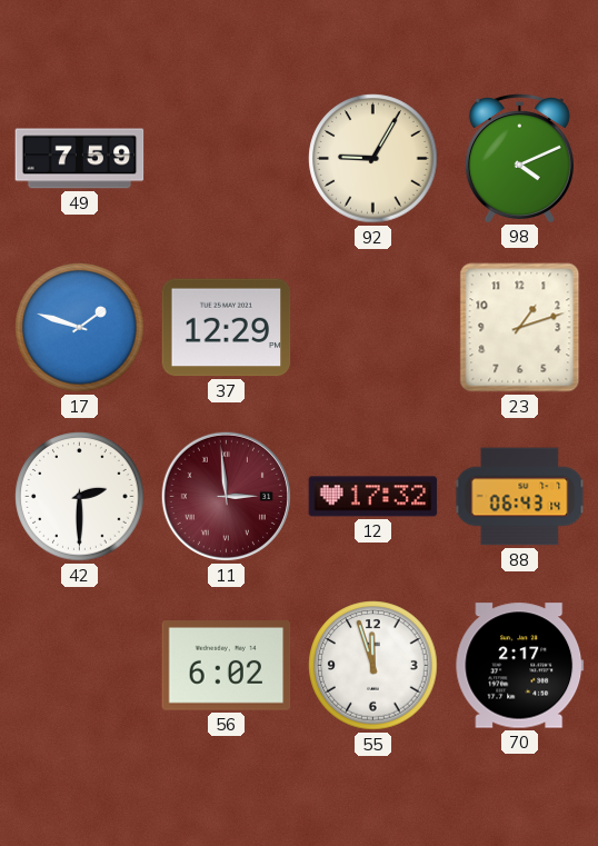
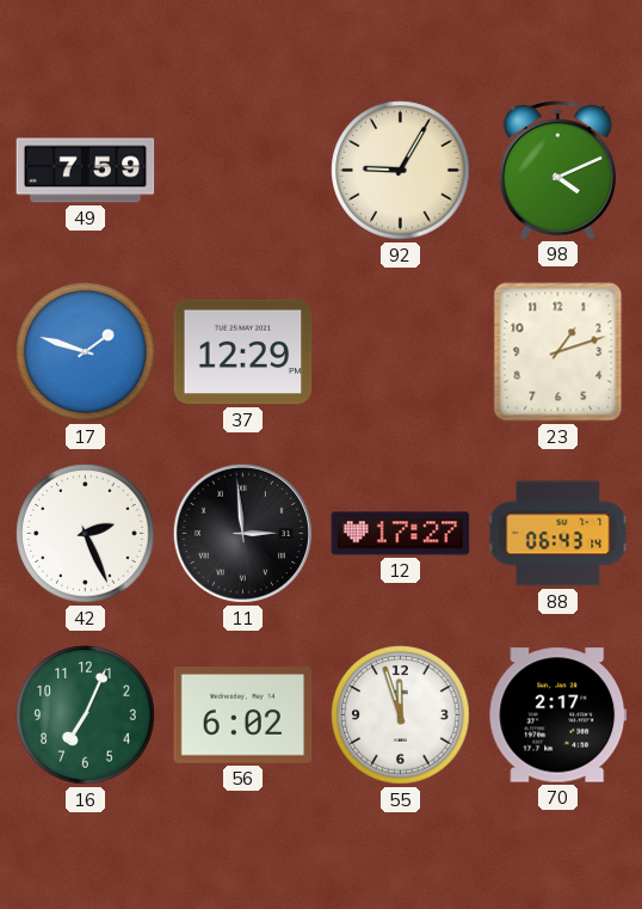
42: 2:30 -> 2:26
11 dial: burgundy -> black
12: 17:32 -> 17:27
16: none -> 7:04
